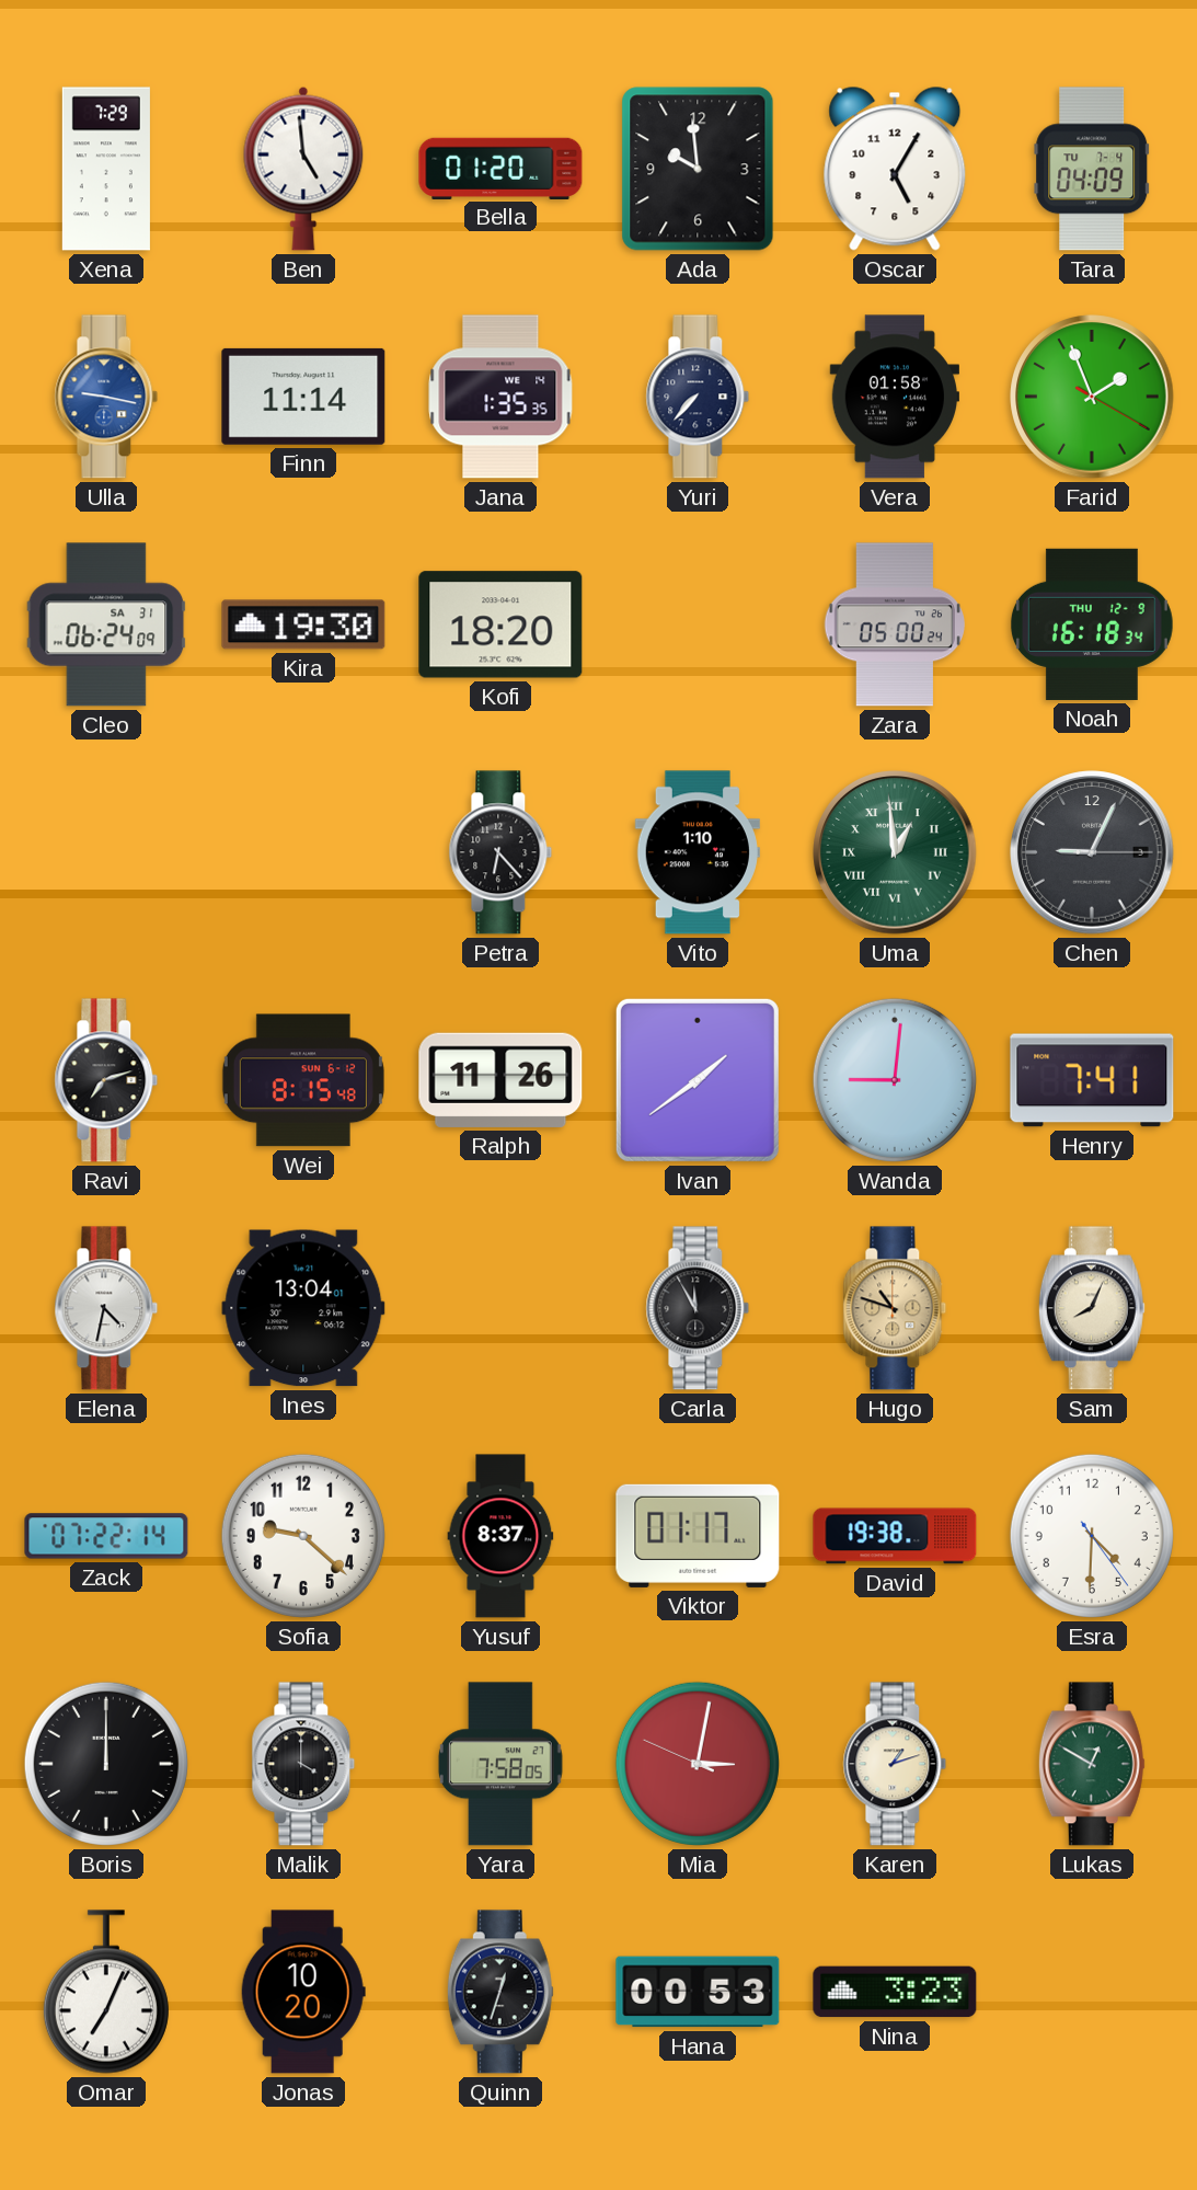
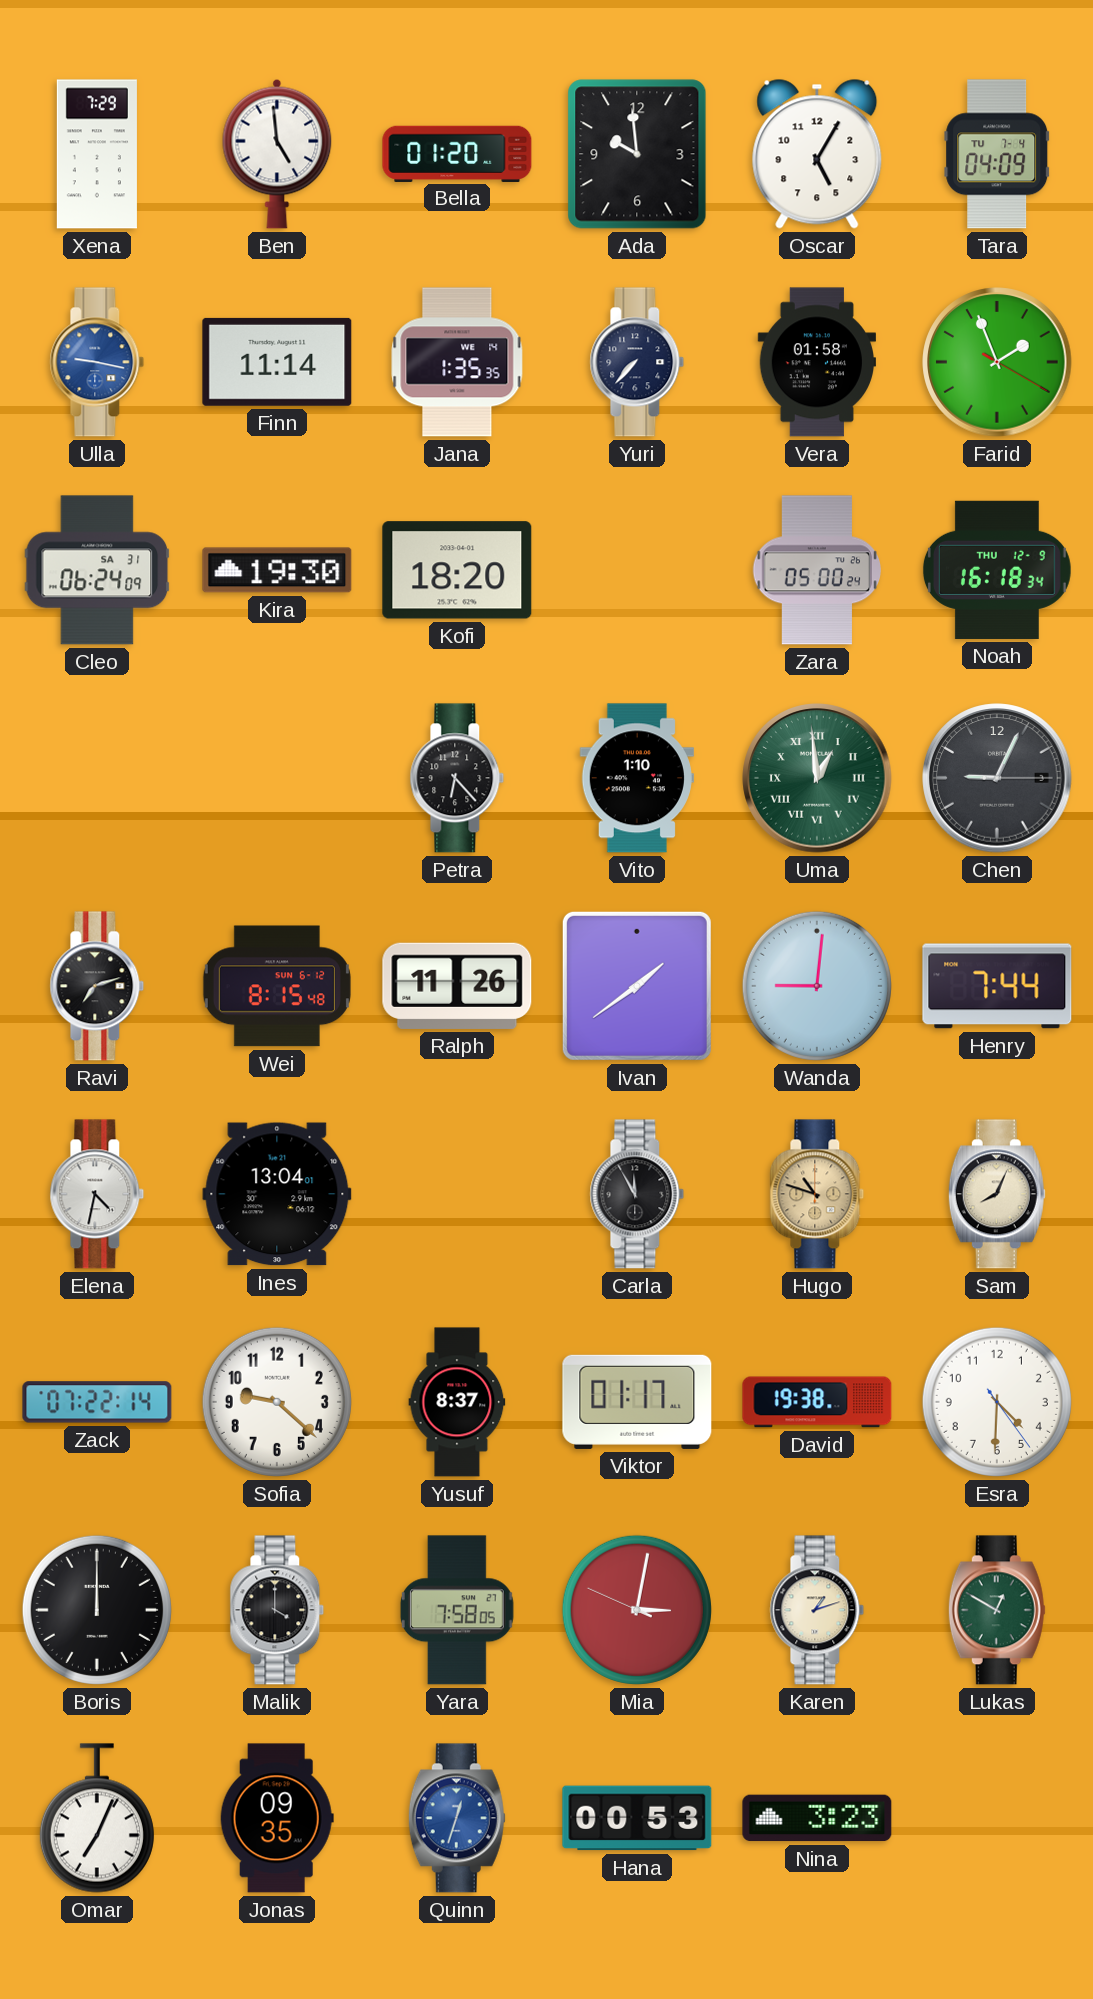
Henry: 7:41 -> 7:44
Jonas: 10:20 -> 09:35
Quinn dial: black -> blue
